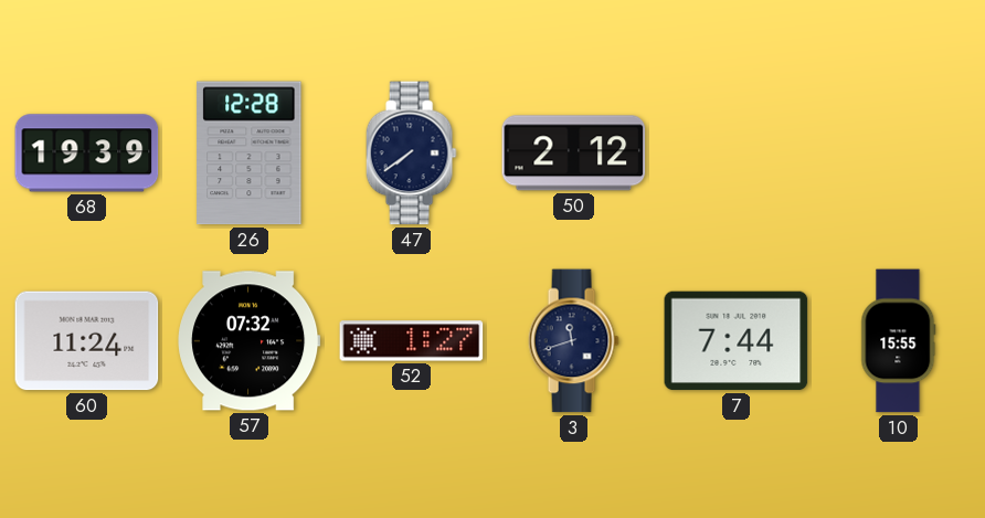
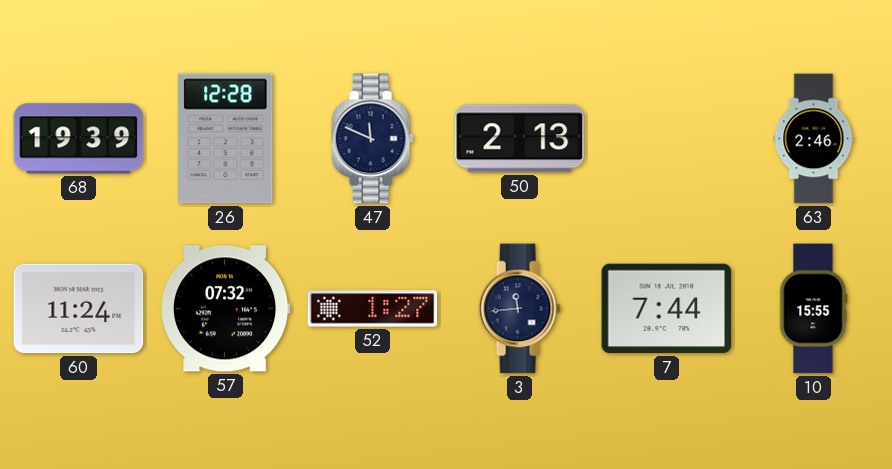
47: 7:39 -> 11:49
50: 2:12 -> 2:13
63: none -> 2:46
3: 11:42 -> 11:44
